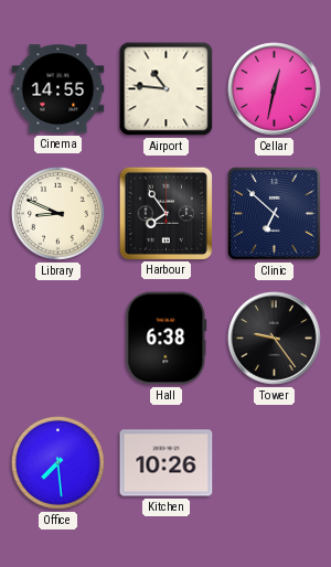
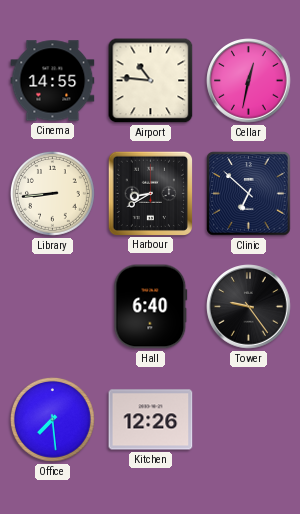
Library: 8:49 -> 8:44
Harbour: 7:54 -> 8:40
Hall: 6:38 -> 6:40
Kitchen: 10:26 -> 12:26
